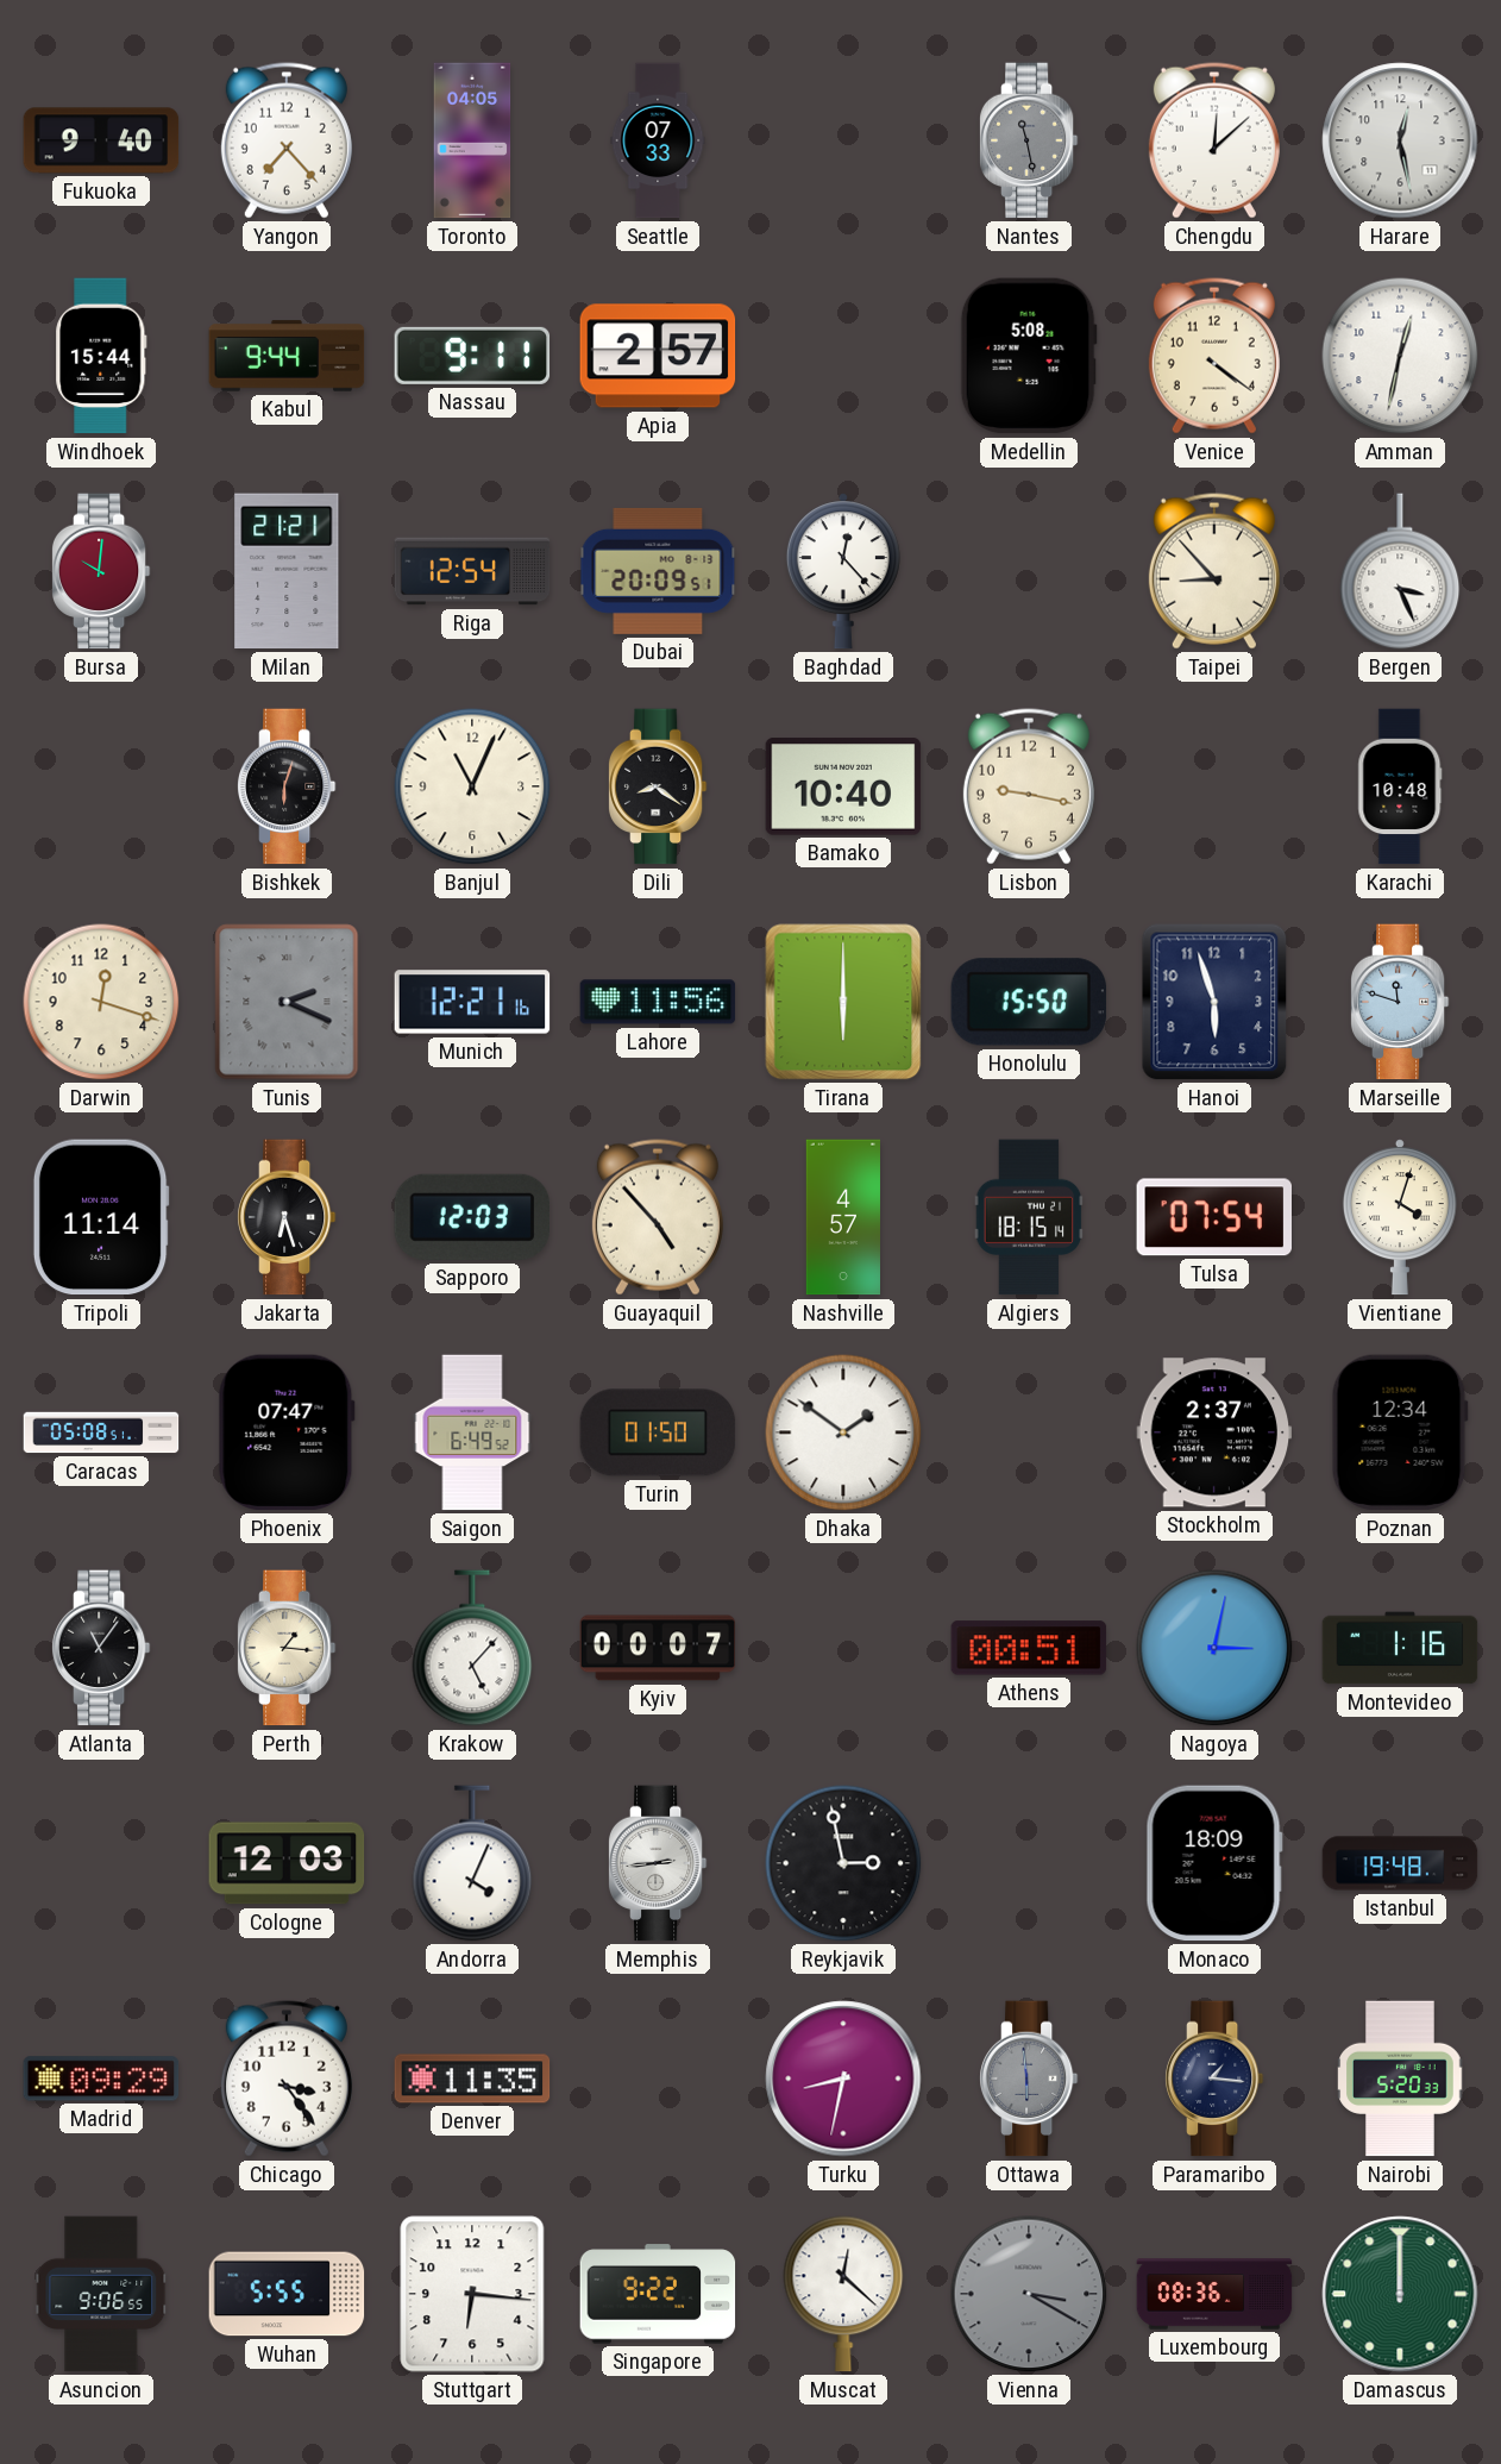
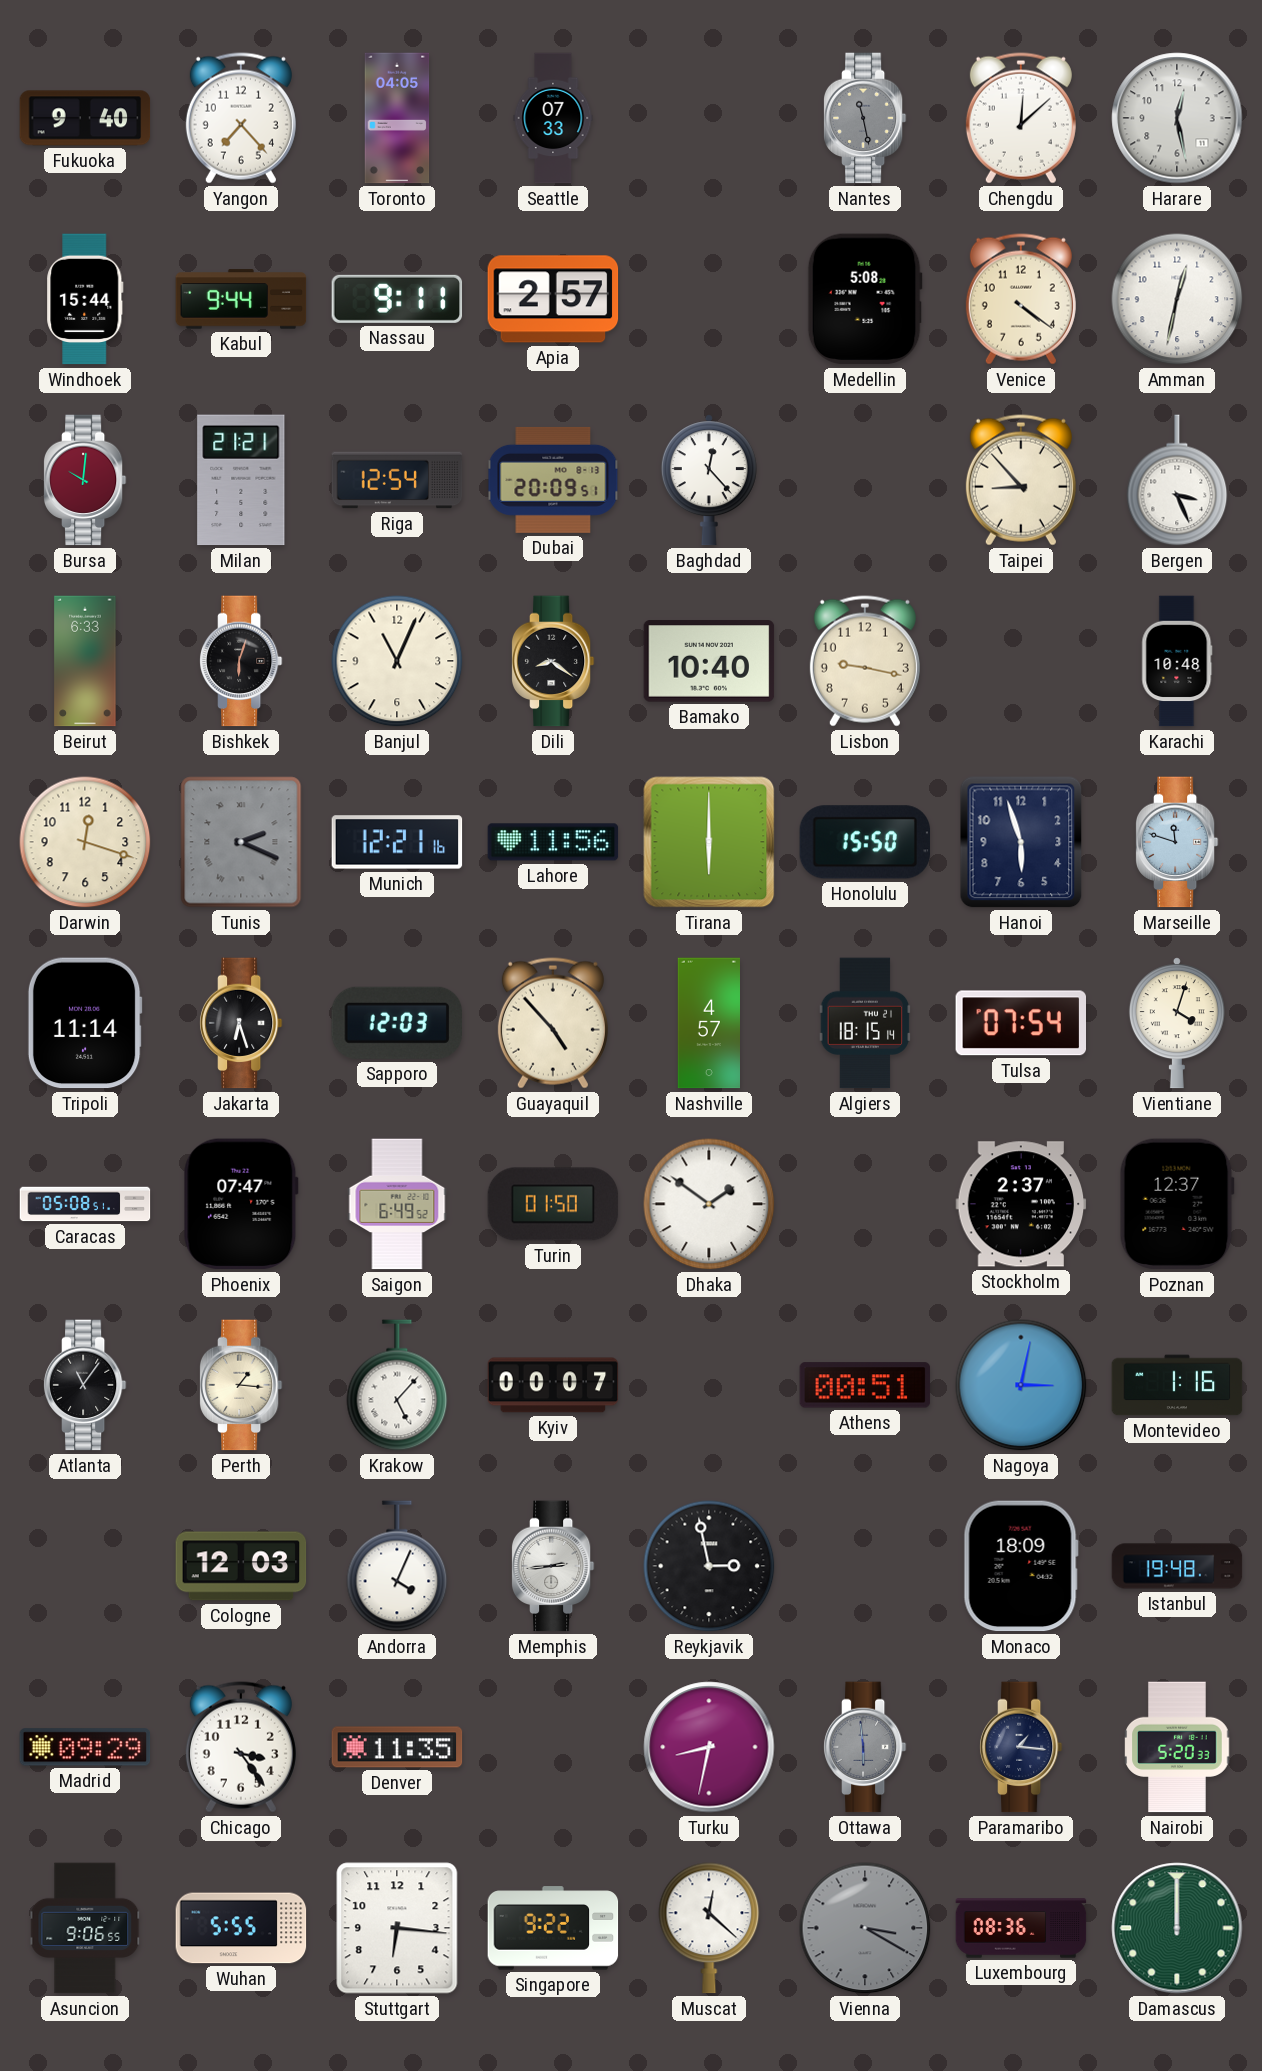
Beirut: none -> 6:33
Poznan: 12:34 -> 12:37
